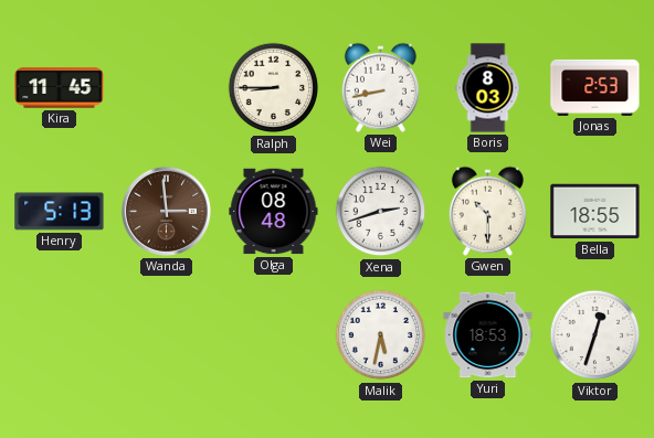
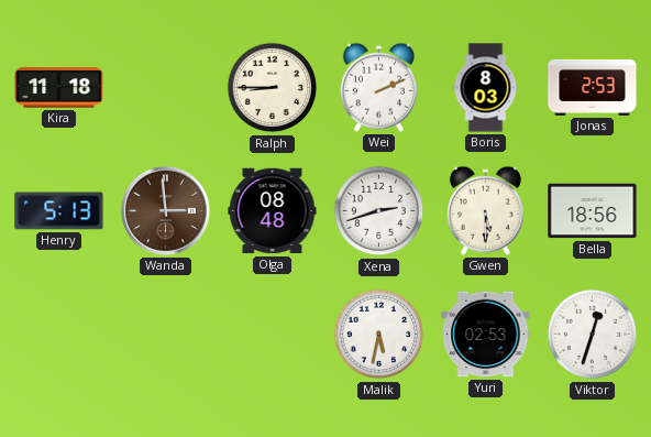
Kira: 11:45 -> 11:18
Wei: 8:43 -> 2:11
Gwen: 10:30 -> 5:30
Bella: 18:55 -> 18:56
Yuri: 18:53 -> 02:53
